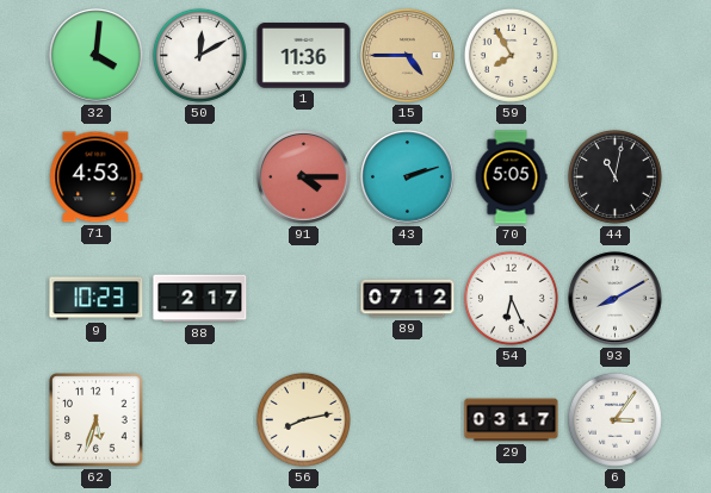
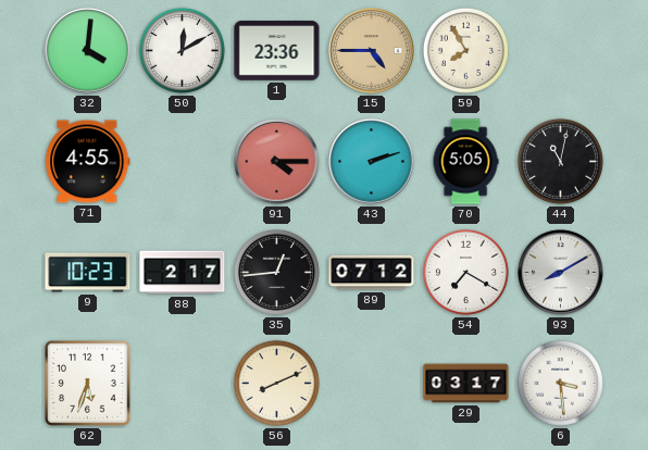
1: 11:36 -> 23:36
71: 4:53 -> 4:55
35: none -> 12:44
54: 6:26 -> 7:20
56: 8:13 -> 8:11
6: 3:06 -> 3:29
